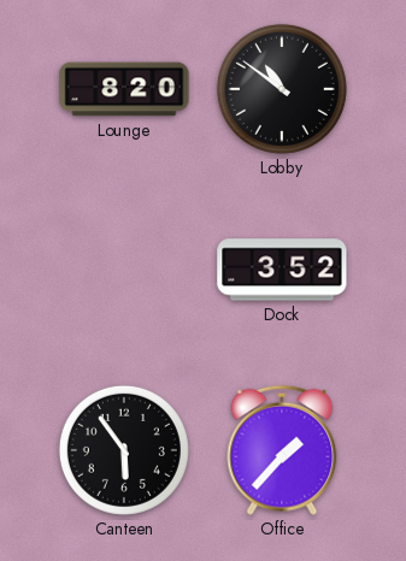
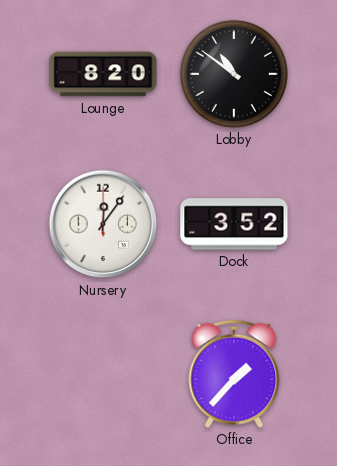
Nursery: none -> 12:06
Canteen: 5:54 -> none
